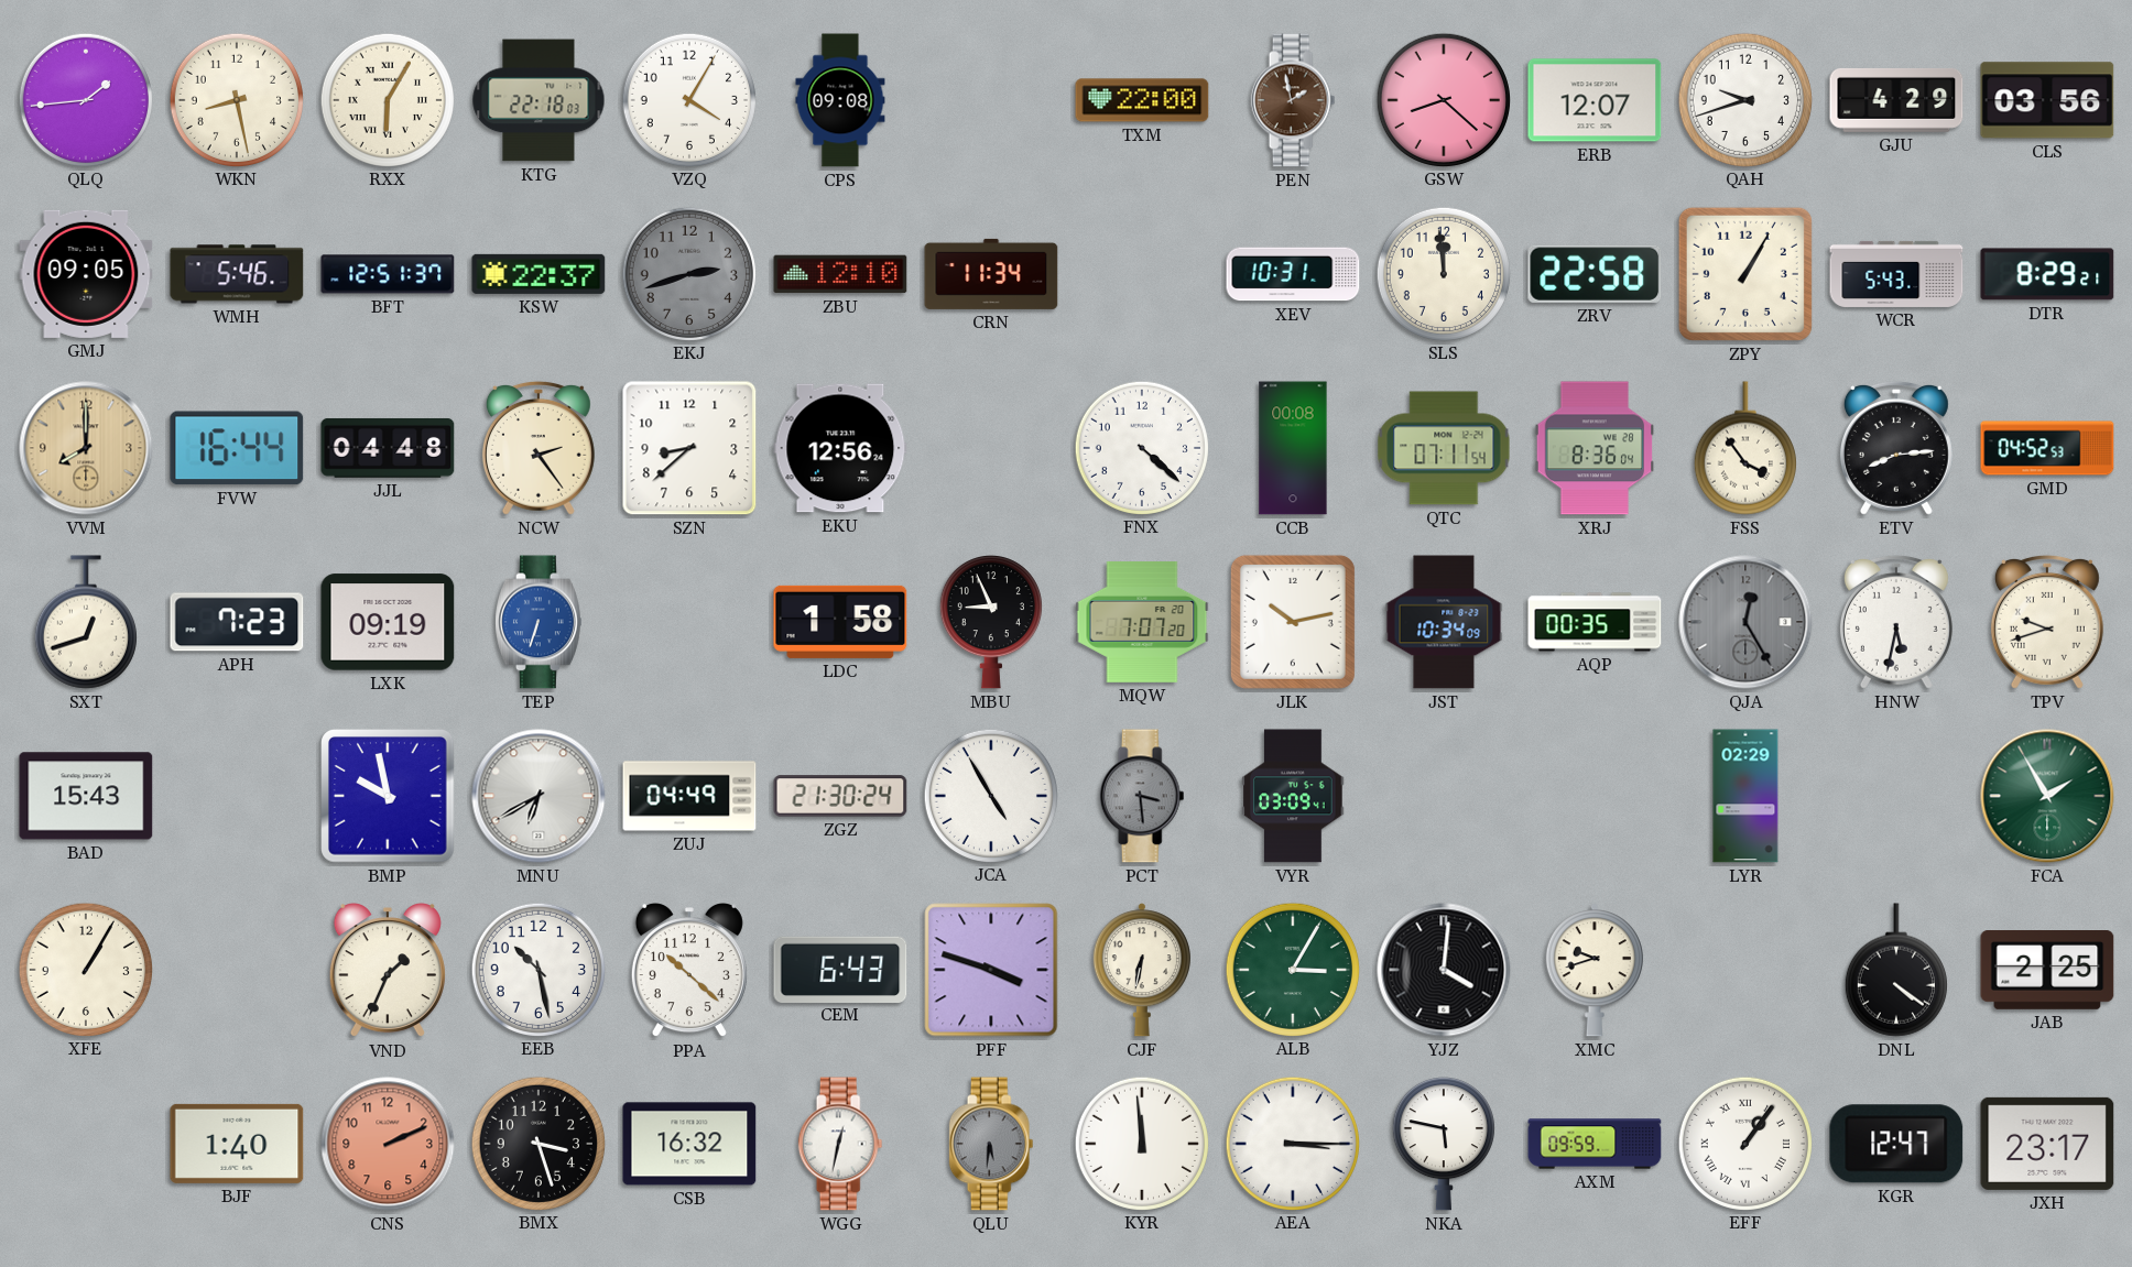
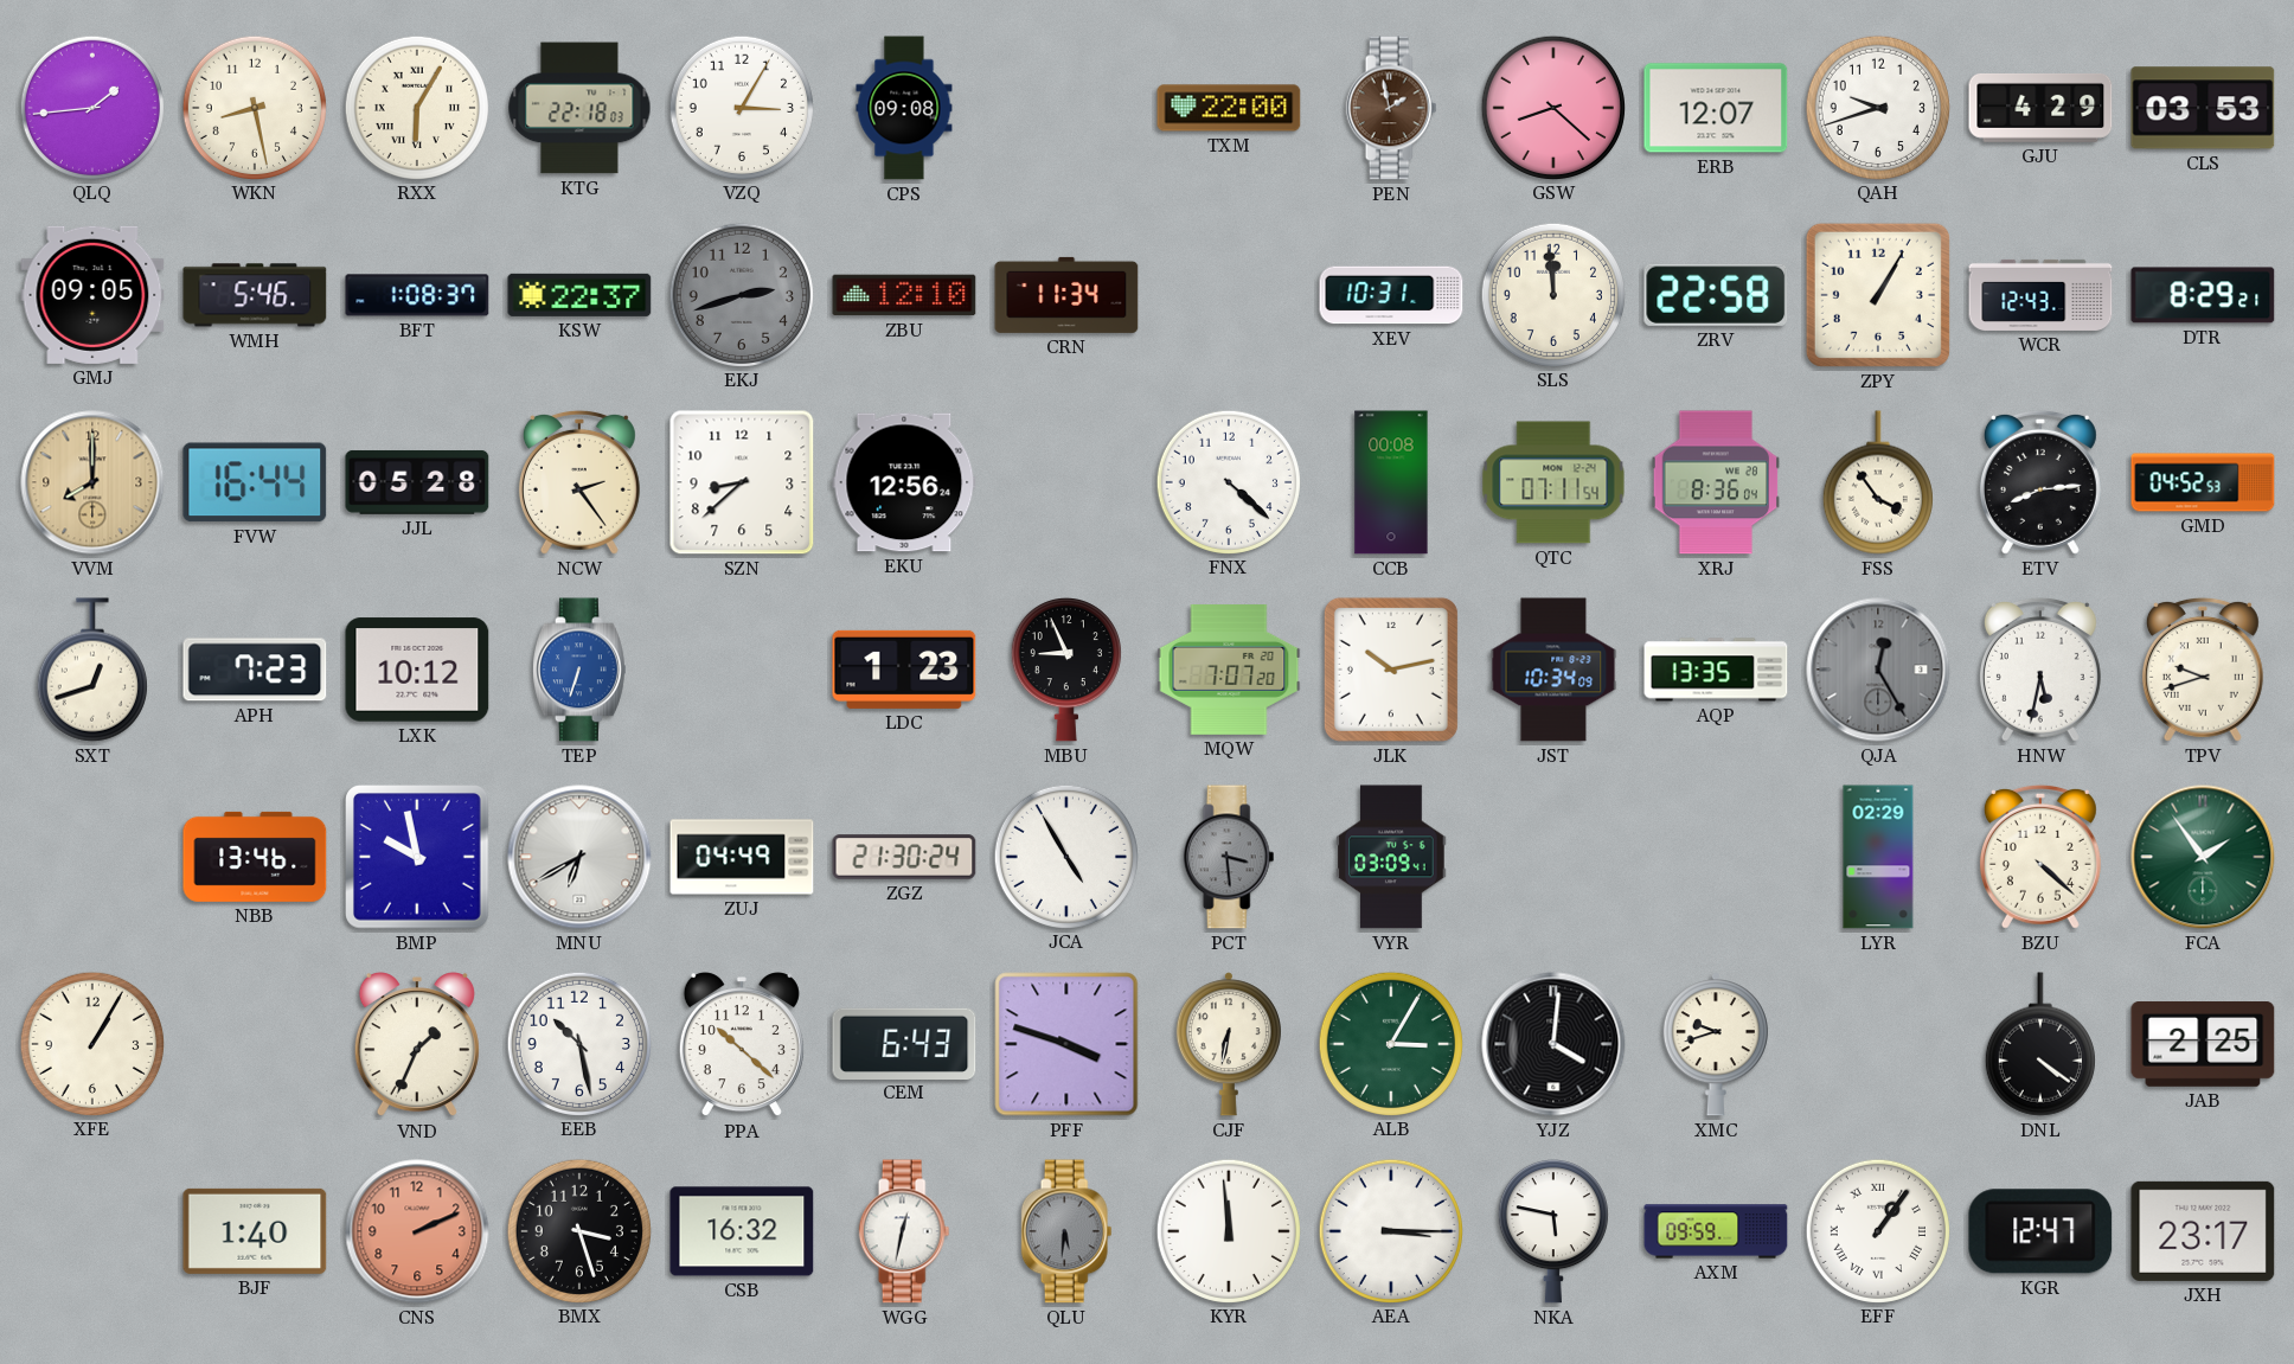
VZQ: 4:05 -> 3:05
CLS: 03:56 -> 03:53
BFT: 12:51 -> 1:08
WCR: 5:43 -> 12:43
JJL: 04:48 -> 05:28
LXK: 09:19 -> 10:12
LDC: 1:58 -> 1:23
AQP: 00:35 -> 13:35
BAD: 15:43 -> none
NBB: none -> 13:46
BZU: none -> 4:22
FCA: 1:55 -> 1:54
